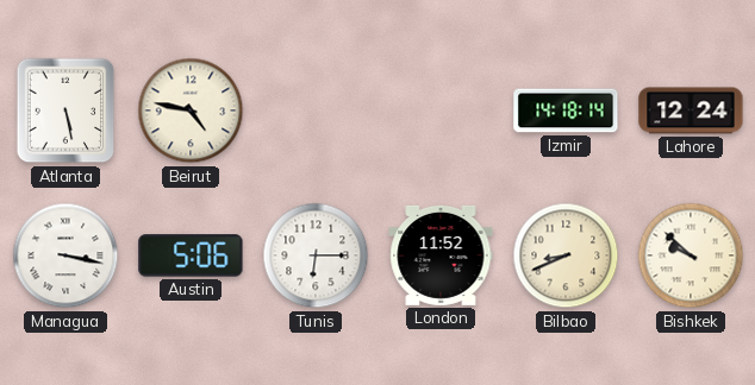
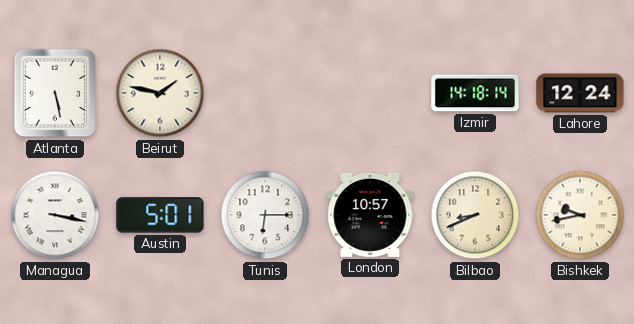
Beirut: 4:47 -> 1:47
Austin: 5:06 -> 5:01
London: 11:52 -> 10:57
Bishkek: 9:52 -> 9:43
